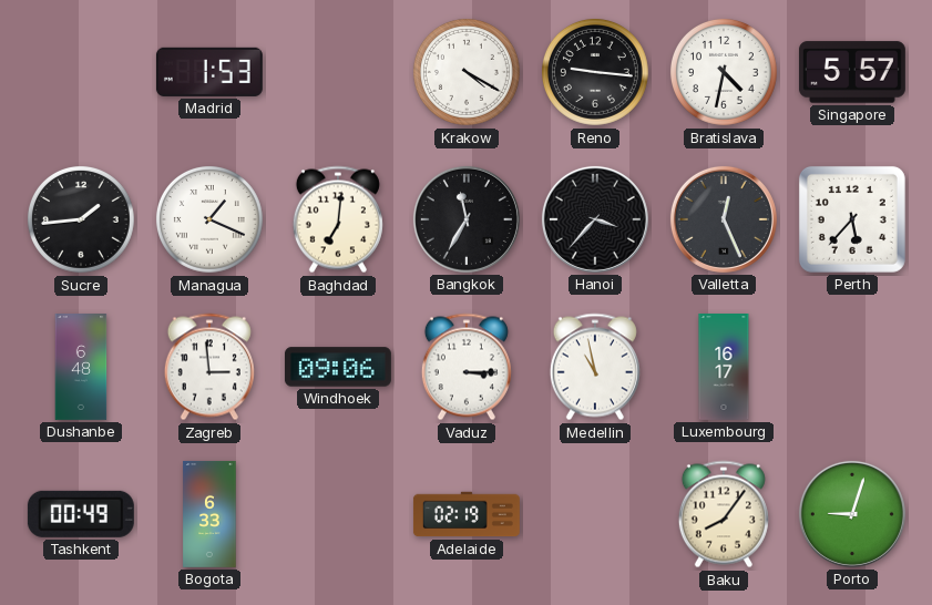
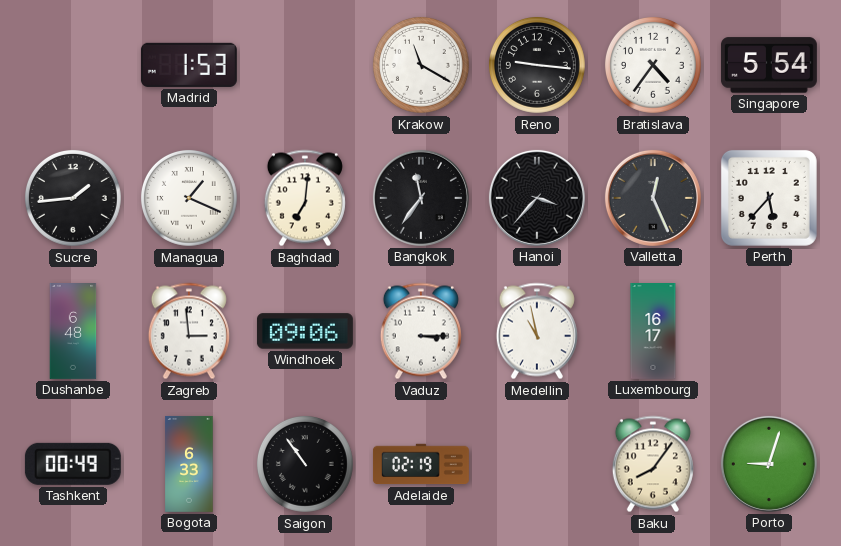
Krakow: 4:20 -> 11:20
Bratislava: 4:32 -> 4:36
Singapore: 5:57 -> 5:54
Bangkok: 11:35 -> 11:36
Saigon: none -> 10:54
